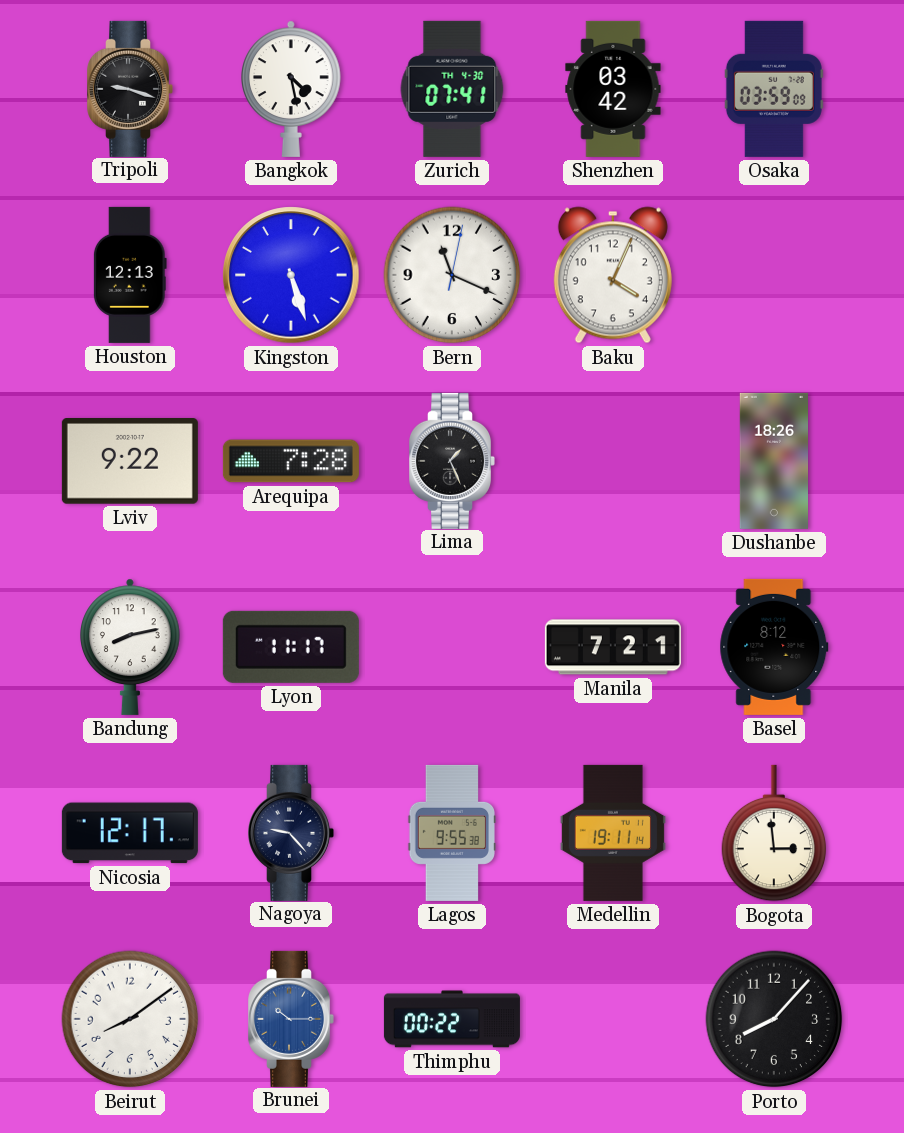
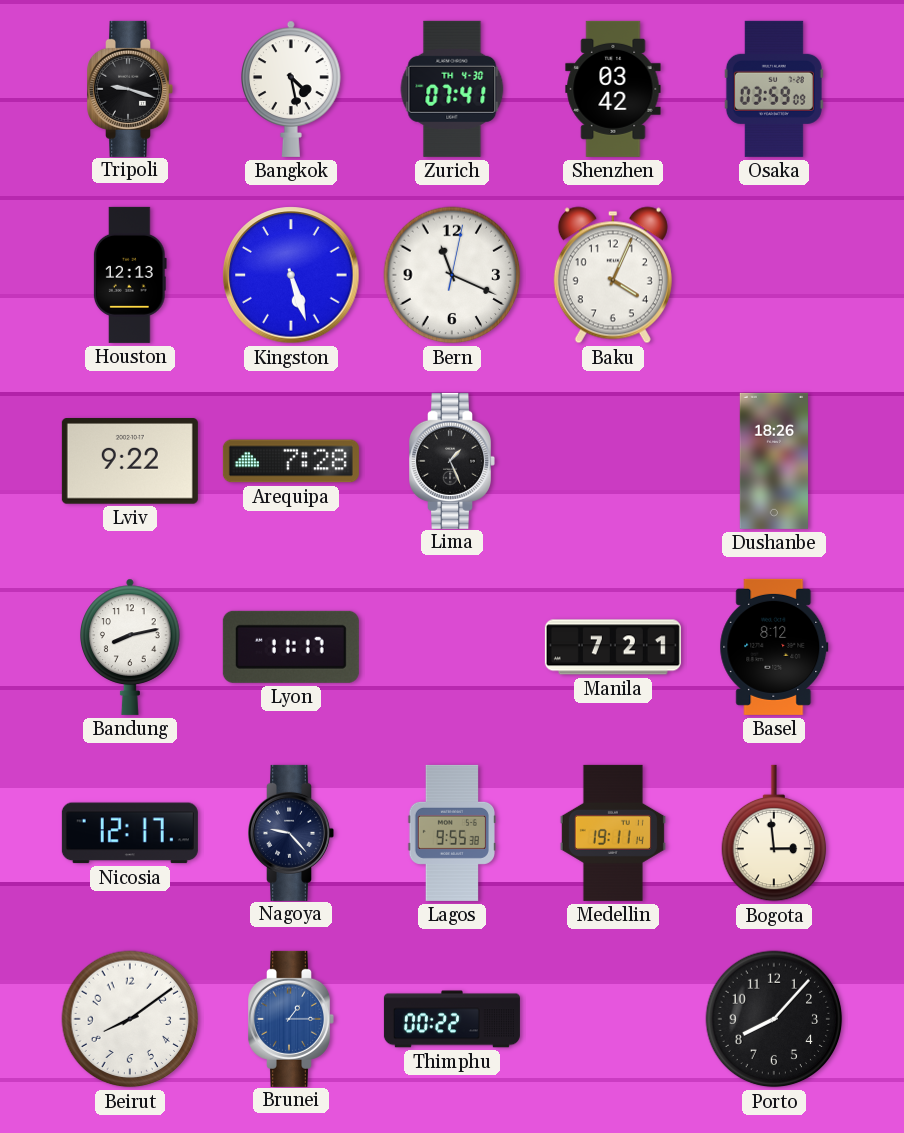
Brunei: 10:15 -> 1:15
